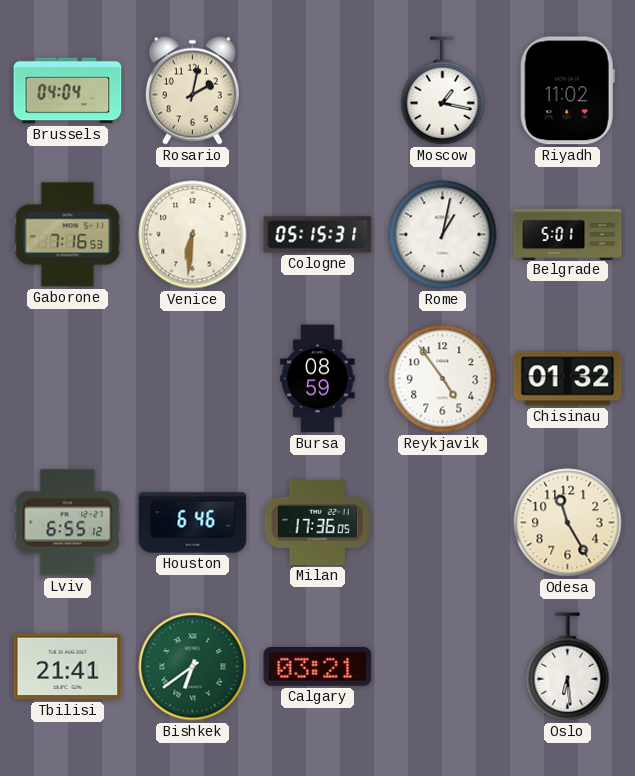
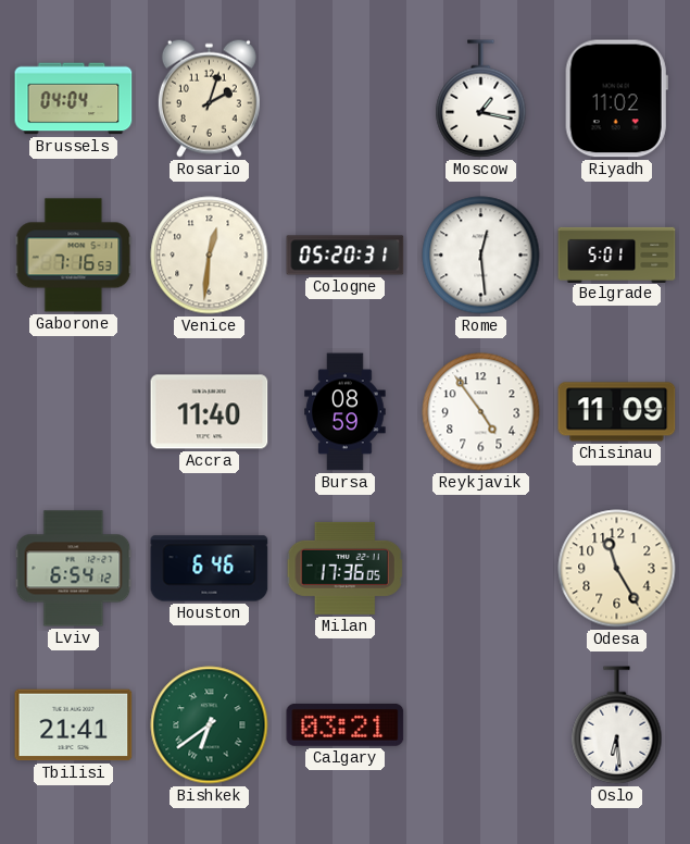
Rosario: 2:02 -> 2:03
Venice: 6:31 -> 12:31
Cologne: 05:15 -> 05:20
Rome: 1:02 -> 12:29
Accra: none -> 11:40
Chisinau: 01:32 -> 11:09
Lviv: 6:55 -> 6:54
